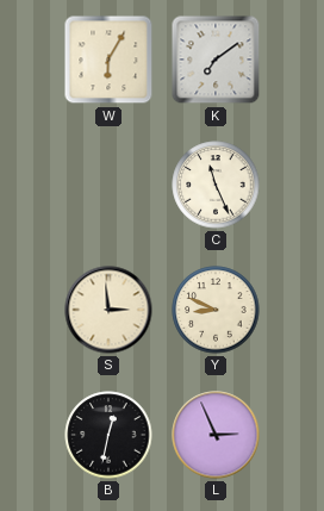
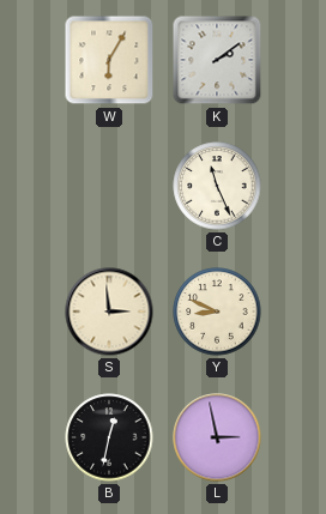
K: 7:09 -> 2:09
L: 2:56 -> 2:58
